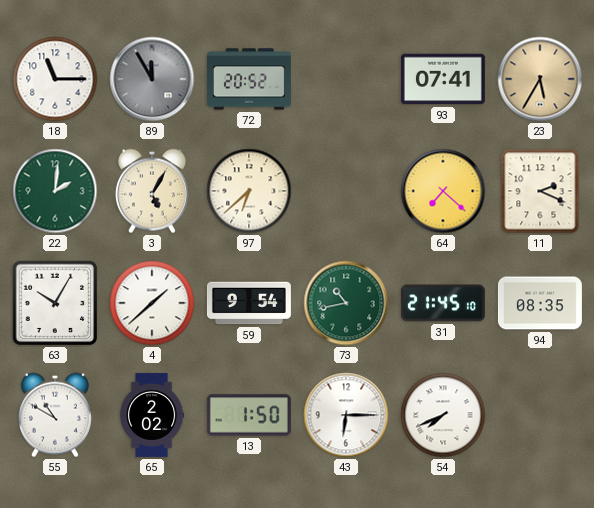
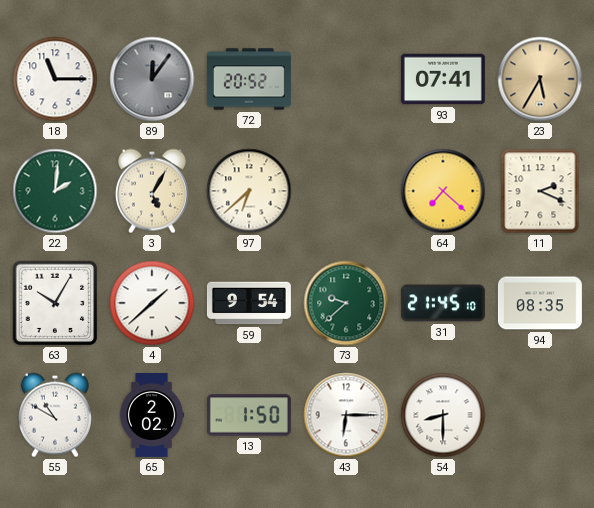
89: 11:55 -> 12:06
73: 10:43 -> 9:38
54: 7:41 -> 8:30
